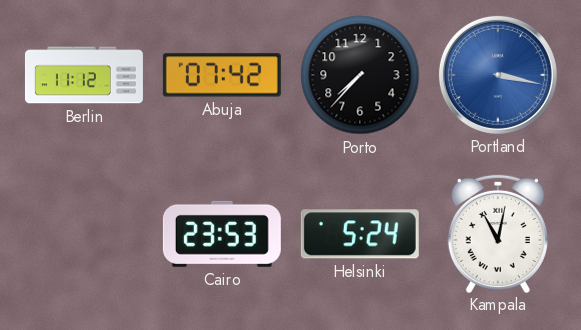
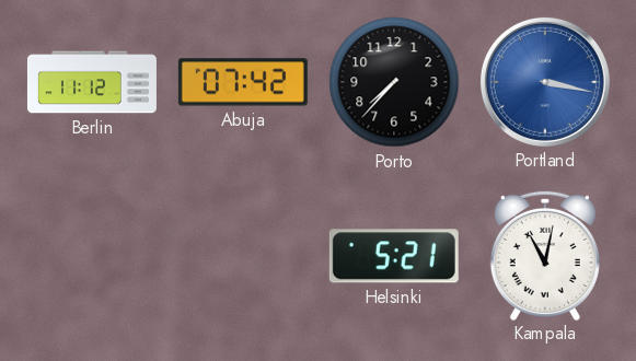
Cairo: 23:53 -> none
Helsinki: 5:24 -> 5:21
